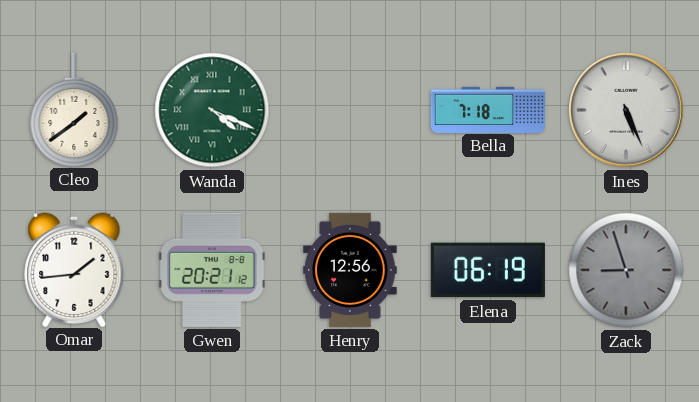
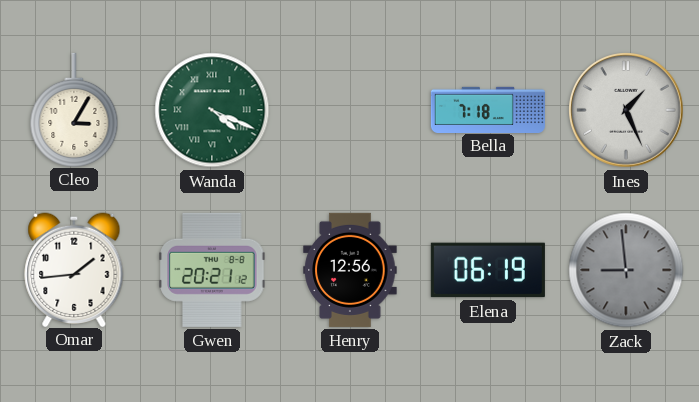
Cleo: 1:39 -> 3:05
Ines: 5:26 -> 1:26
Zack: 8:57 -> 8:59
